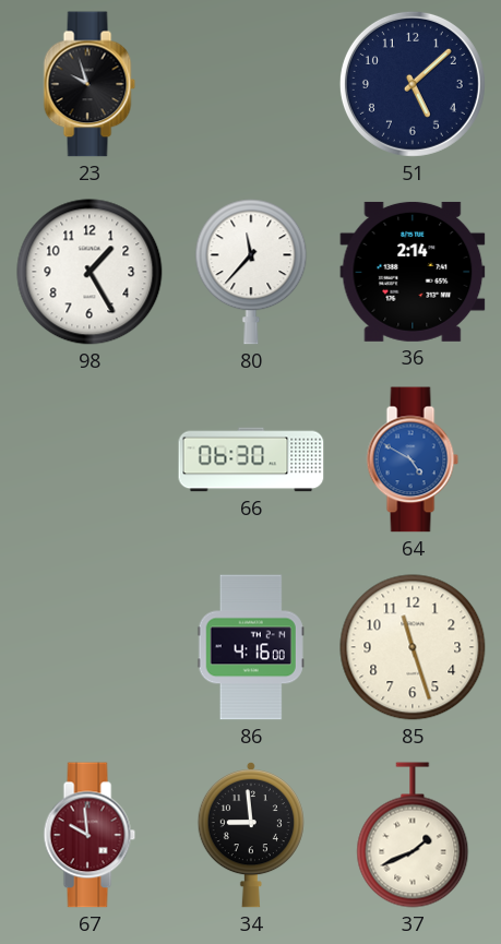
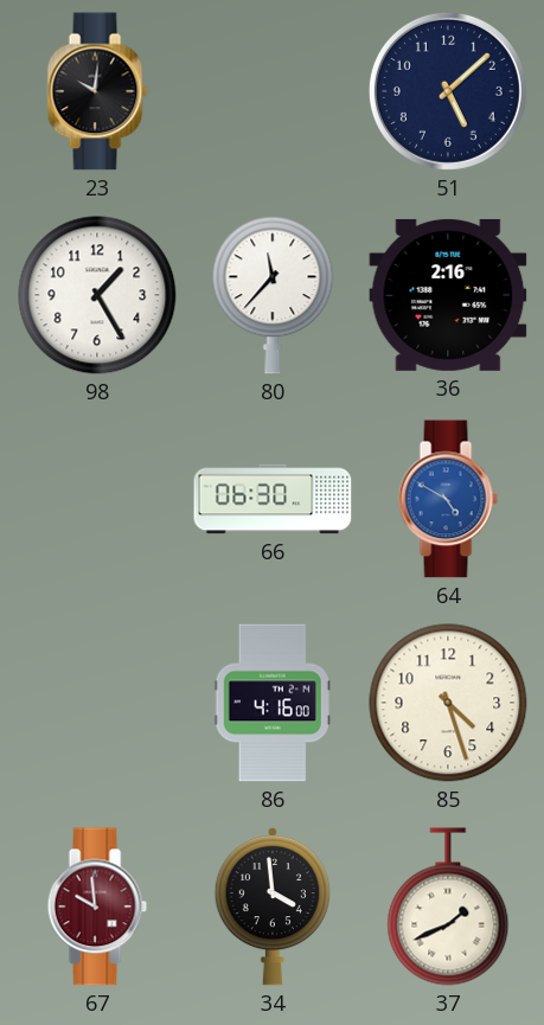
23: 9:57 -> 10:01
36: 2:14 -> 2:16
85: 11:27 -> 4:27
34: 8:59 -> 3:59
